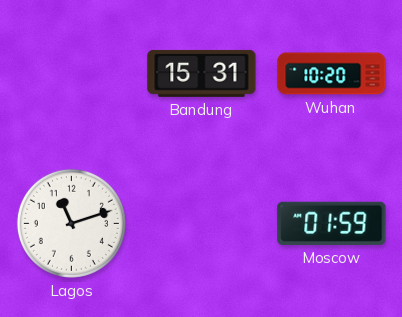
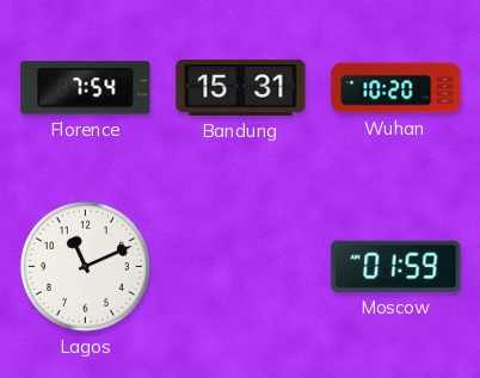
Florence: none -> 7:54
Lagos: 11:12 -> 11:11
